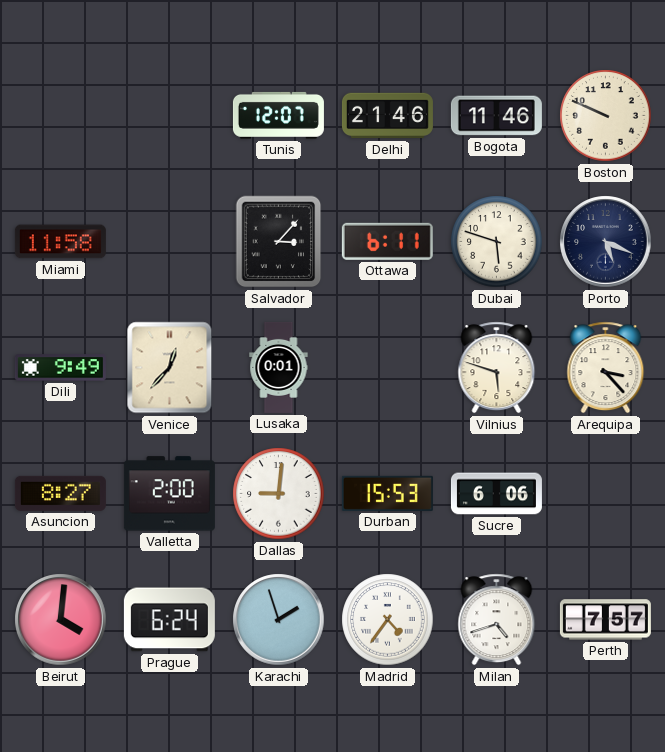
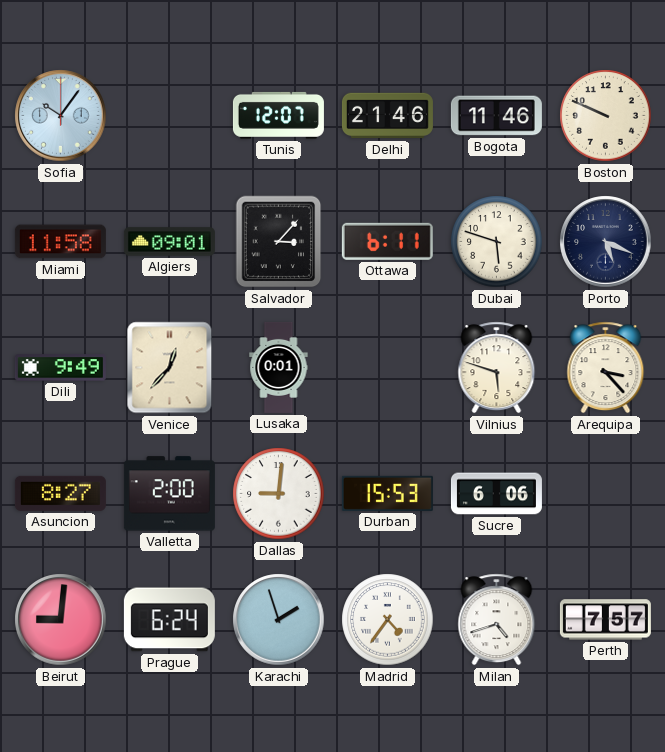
Sofia: none -> 10:06
Algiers: none -> 09:01
Beirut: 4:01 -> 9:01
